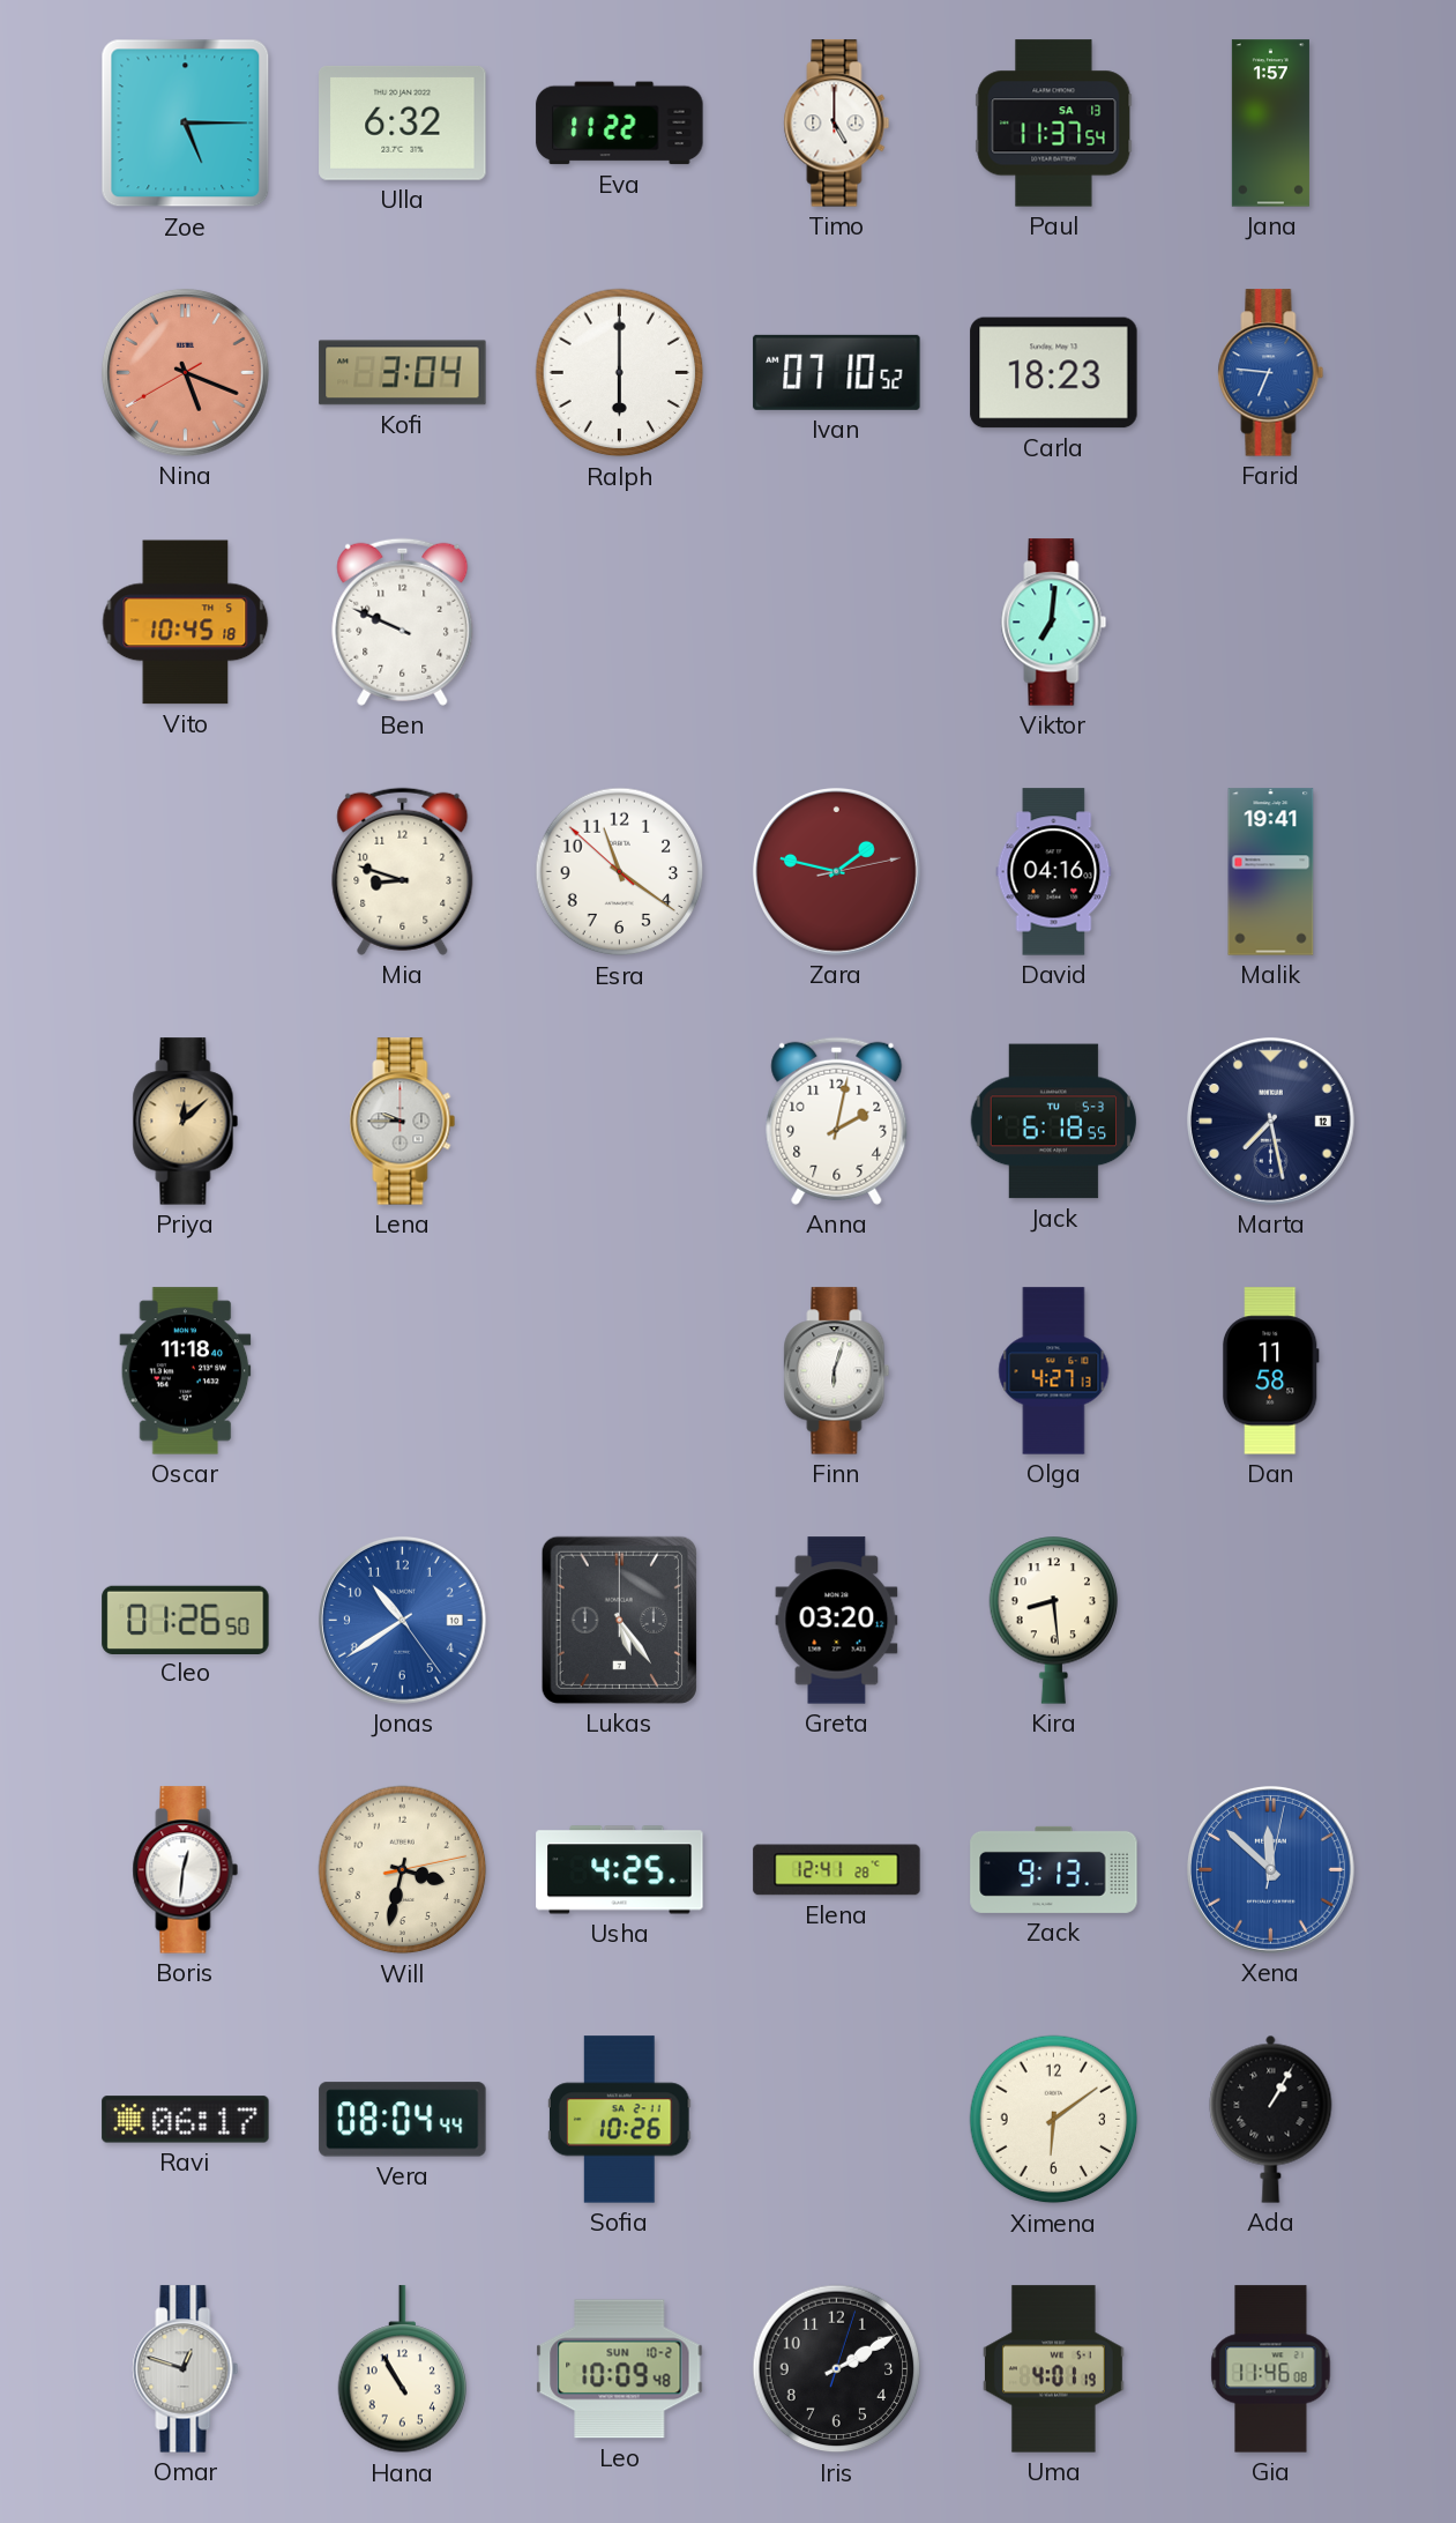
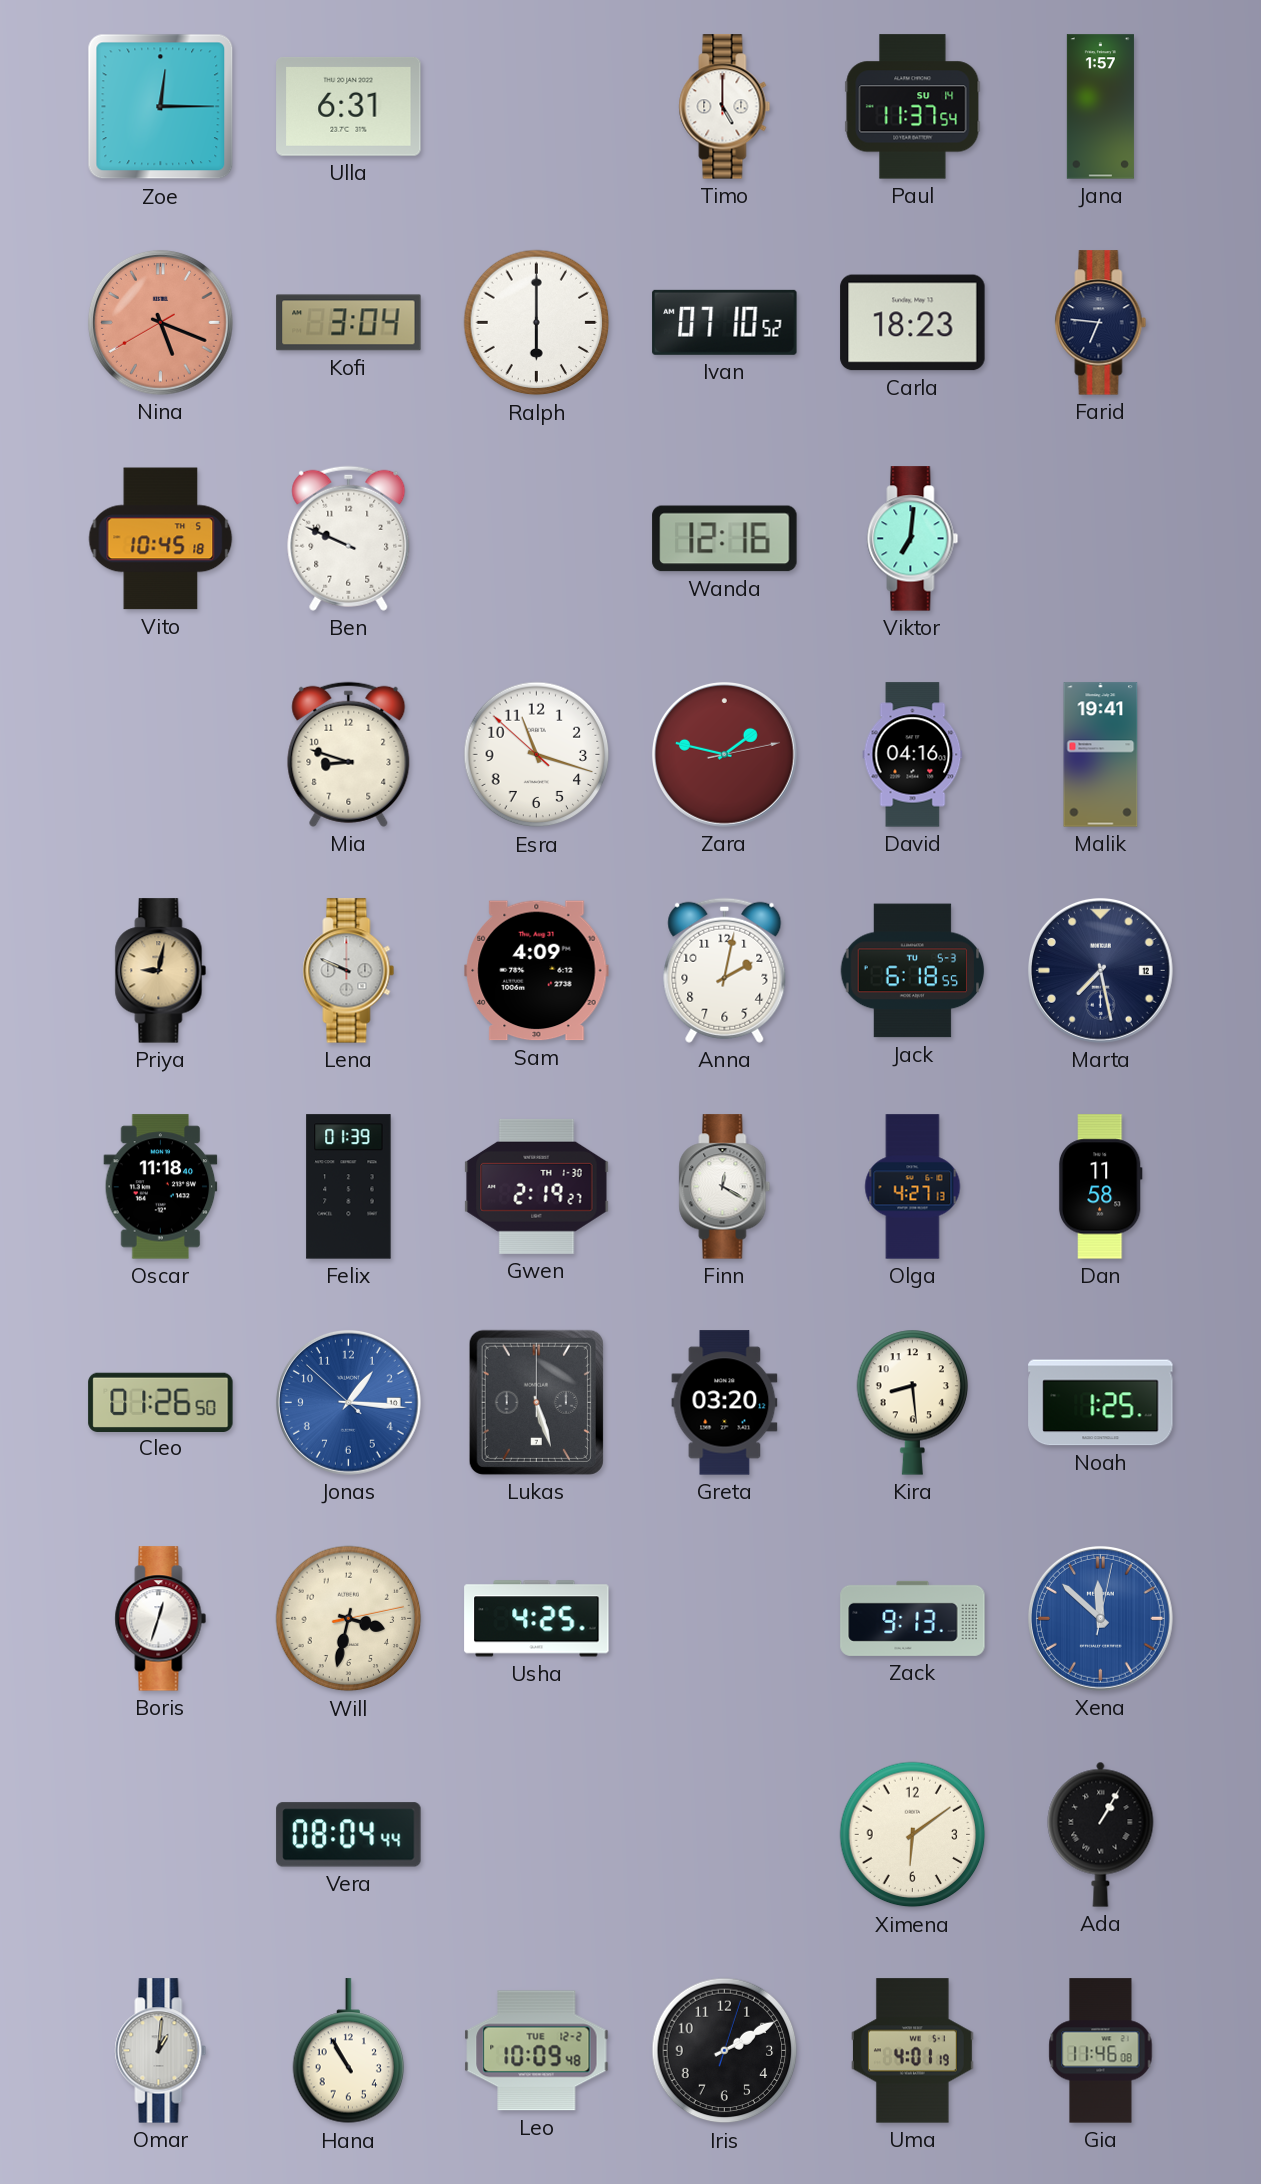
Zoe: 5:15 -> 12:15
Ulla: 6:32 -> 6:31
Eva: 11:22 -> none
Paul date: SA 13 -> SU 14
Farid dial: blue -> navy
Wanda: none -> 12:16
Esra: 11:20 -> 11:17
Priya: 12:08 -> 9:02
Lena: 9:45 -> 9:49
Sam: none -> 4:09
Felix: none -> 01:39
Gwen: none -> 2:19
Finn: 6:03 -> 12:20
Jonas: 10:39 -> 1:15
Lukas: 5:24 -> 5:27
Noah: none -> 1:25
Boris: 12:31 -> 12:33
Elena: 12:41 -> none
Ravi: 06:17 -> none
Sofia: 10:26 -> none
Omar: 12:48 -> 1:01
Leo date: SUN 10-2 -> TUE 12-2
